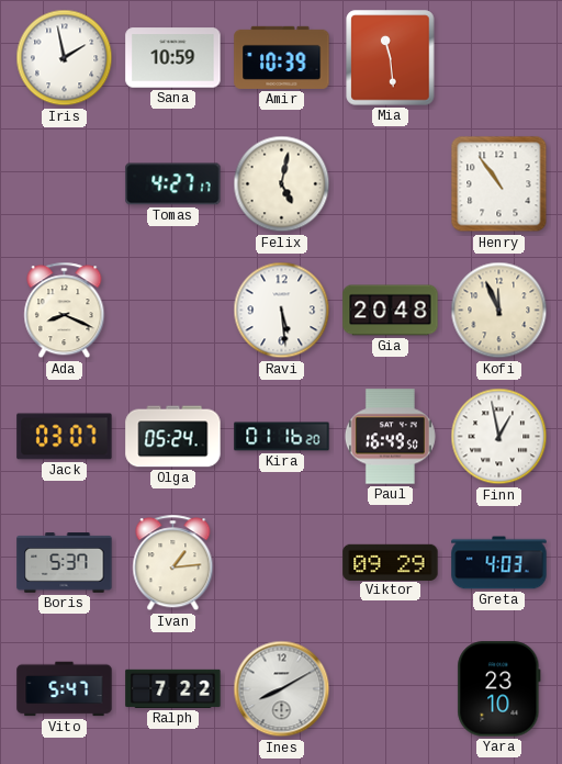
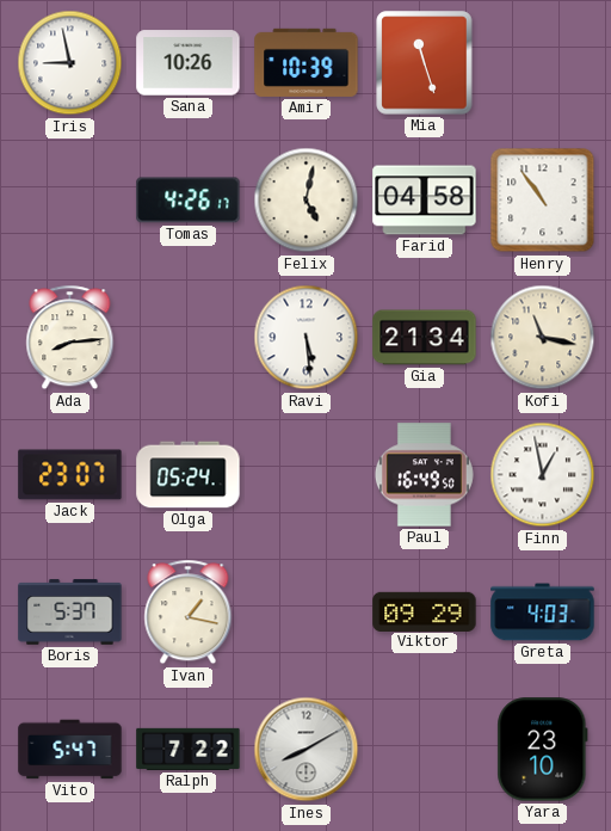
Iris: 1:58 -> 8:58
Sana: 10:59 -> 10:26
Mia: 11:29 -> 11:27
Tomas: 4:27 -> 4:26
Farid: none -> 04:58
Ada: 8:19 -> 8:14
Gia: 20:48 -> 21:34
Kofi: 11:56 -> 11:17
Jack: 03:07 -> 23:07
Kira: 01:16 -> none
Ivan: 1:14 -> 1:17
